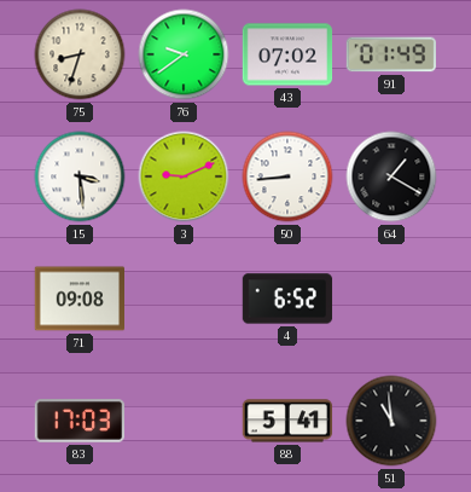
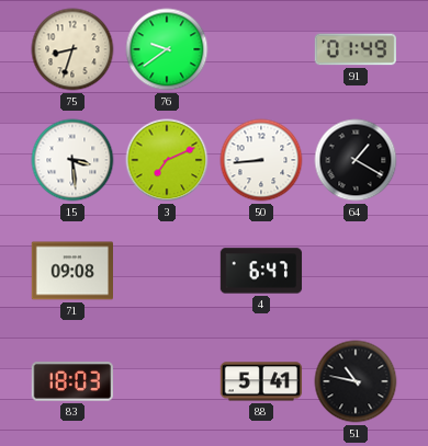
43: 07:02 -> none
3: 9:11 -> 7:11
4: 6:52 -> 6:47
83: 17:03 -> 18:03
51: 10:59 -> 10:47
